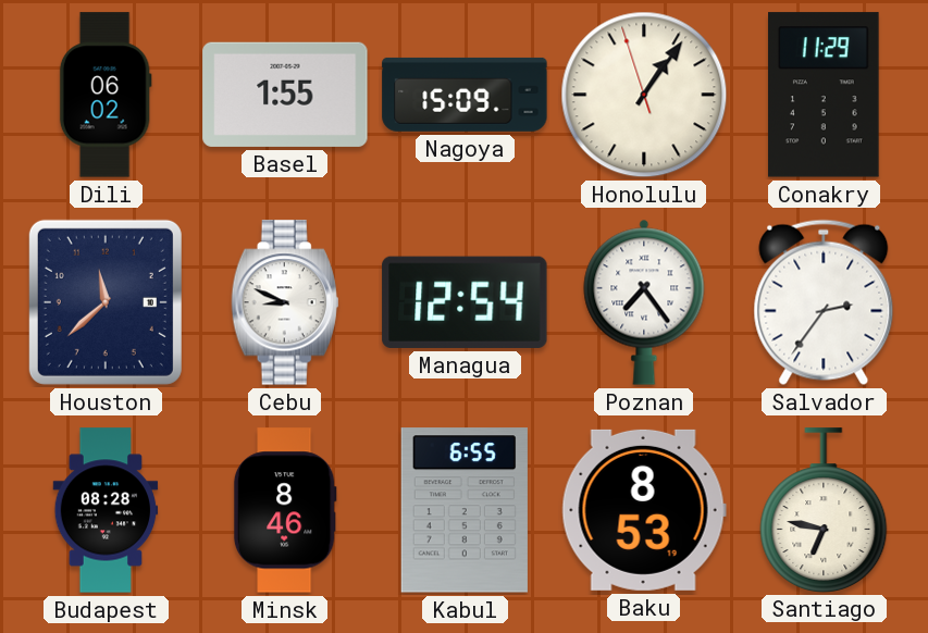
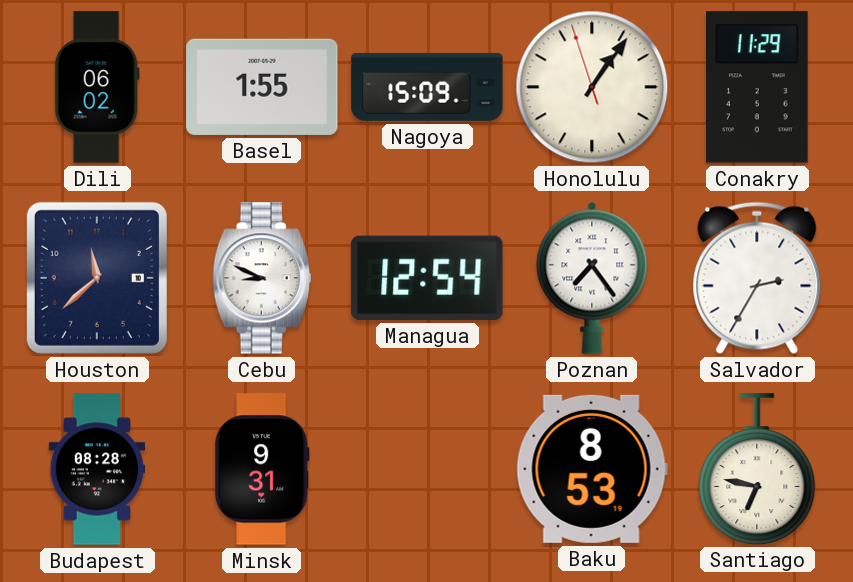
Salvador: 2:36 -> 2:35
Minsk: 8:46 -> 9:31
Kabul: 6:55 -> none
